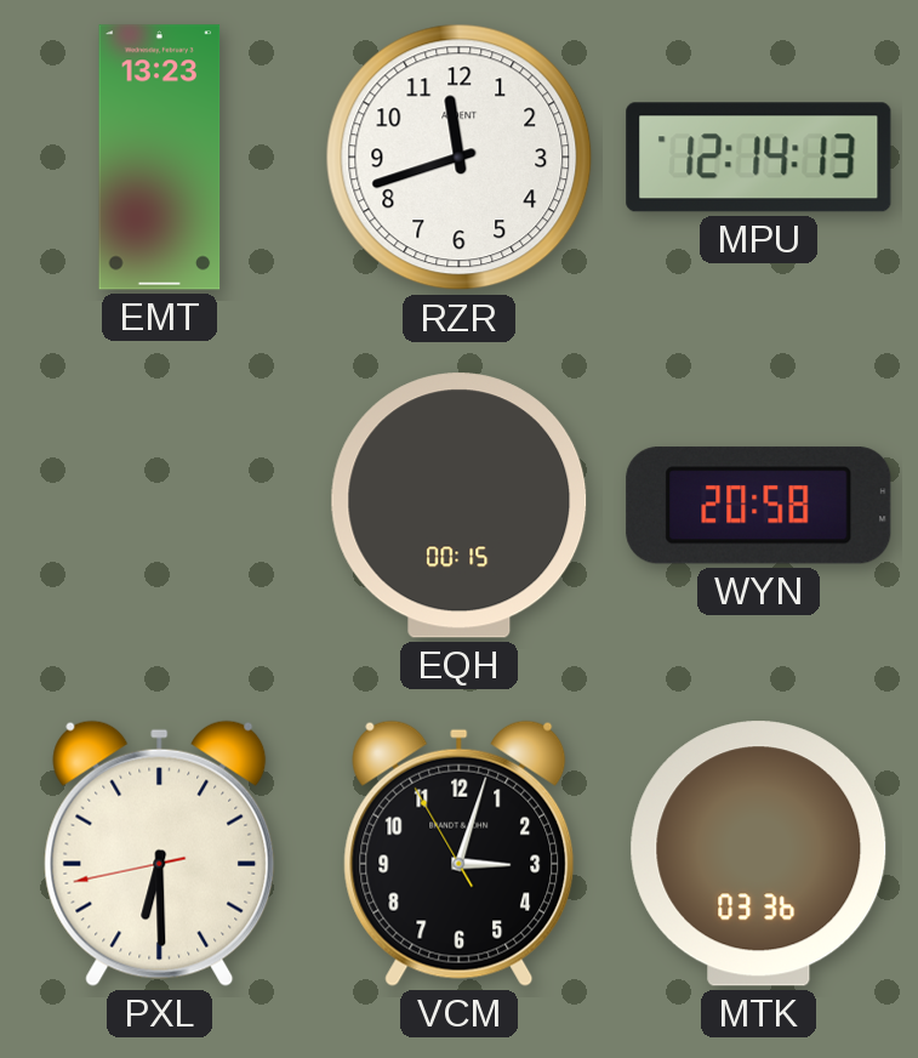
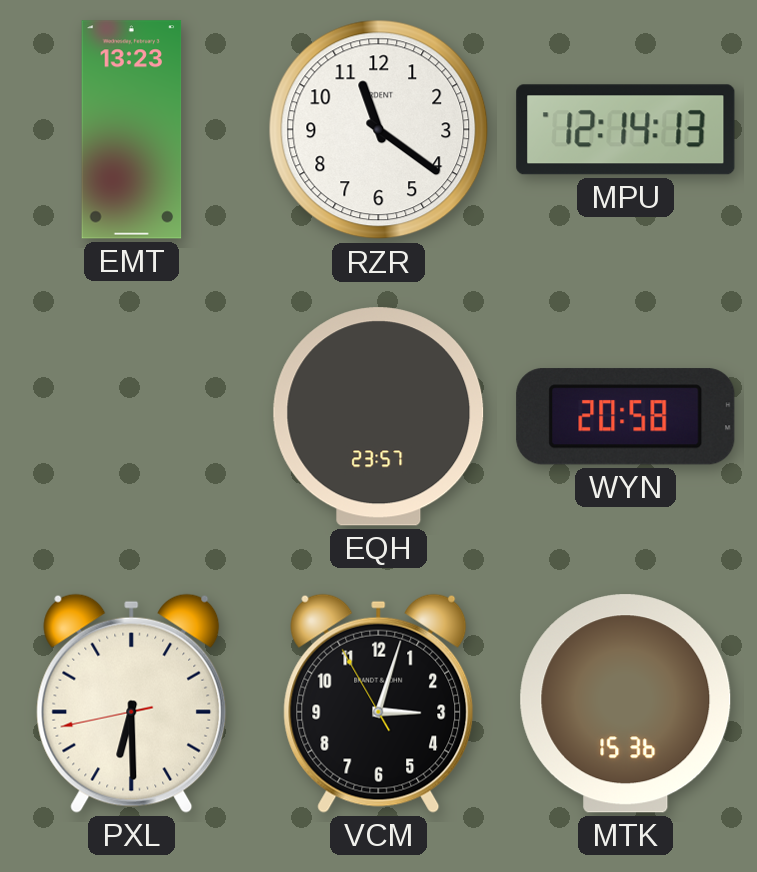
RZR: 11:42 -> 11:21
EQH: 00:15 -> 23:57
MTK: 03:36 -> 15:36
